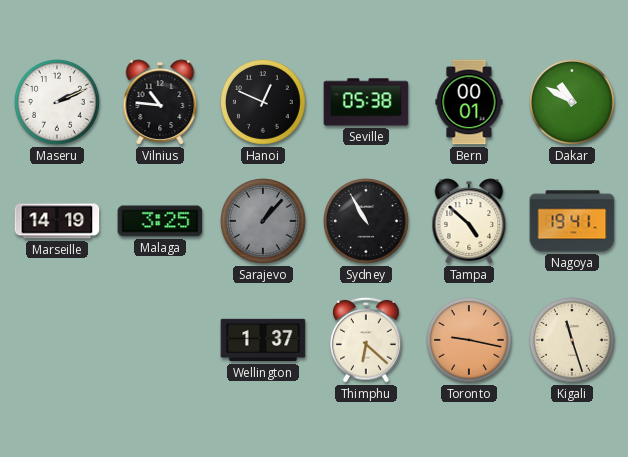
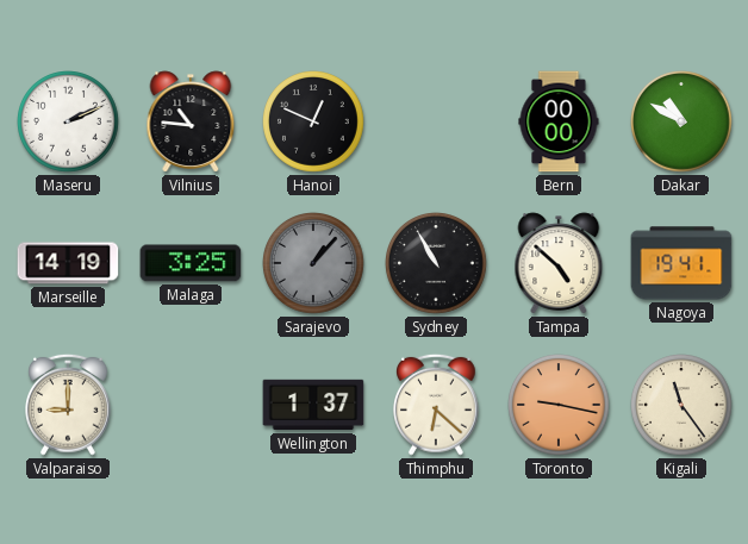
Seville: 05:38 -> none
Bern: 00:01 -> 00:00
Valparaiso: none -> 9:00
Kigali: 11:27 -> 11:24
